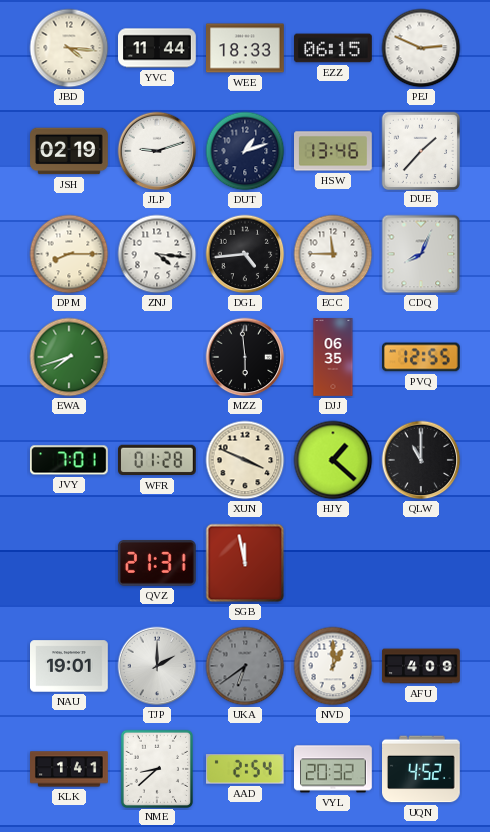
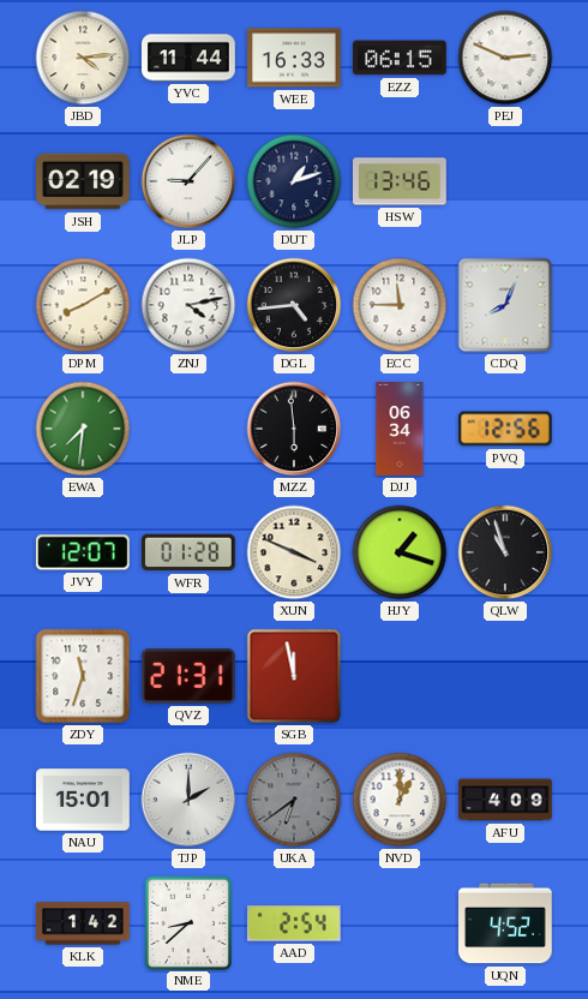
JBD: 4:16 -> 4:14
WEE: 18:33 -> 16:33
JLP: 9:12 -> 9:07
DUE: 1:37 -> none
DPM: 8:15 -> 8:10
ZNJ: 4:16 -> 4:13
EWA: 7:42 -> 7:31
DJJ: 06:35 -> 06:34
PVQ: 12:55 -> 12:56
JVY: 7:01 -> 12:07
HJY: 1:22 -> 1:18
QLW: 11:00 -> 10:57
ZDY: none -> 11:33
NAU: 19:01 -> 15:01
KLK: 1:41 -> 1:42
VYL: 20:32 -> none
